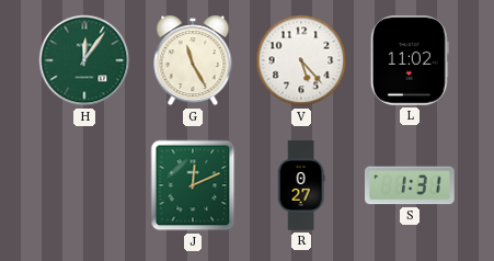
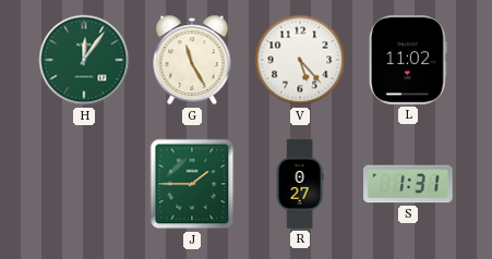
J: 12:11 -> 1:45
